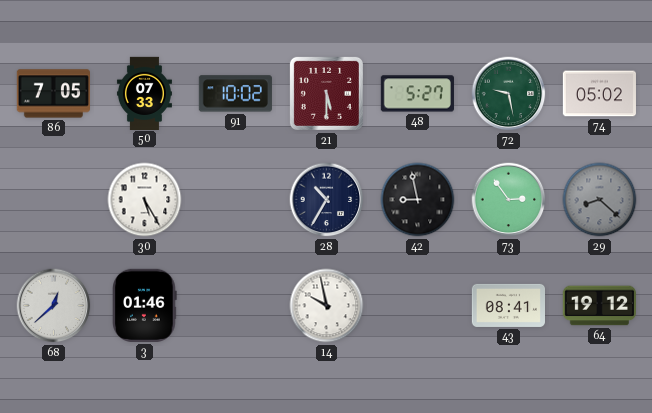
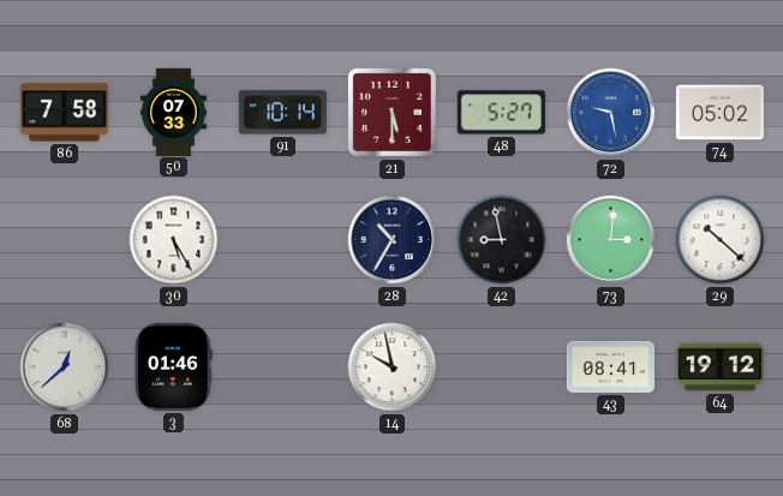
86: 7:05 -> 7:58
91: 10:02 -> 10:14
72 dial: green -> blue
73: 2:54 -> 3:01
29: 8:22 -> 10:22
29 dial: grey -> white
